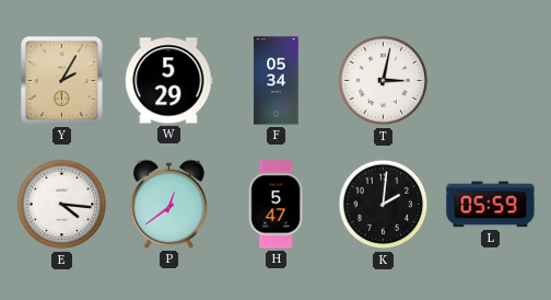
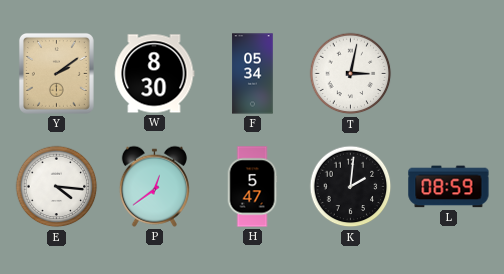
Y: 2:05 -> 2:09
W: 5:29 -> 8:30
L: 05:59 -> 08:59
